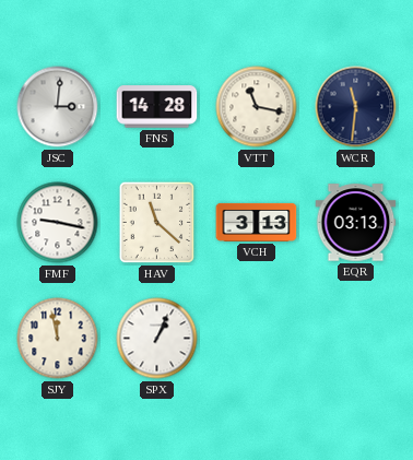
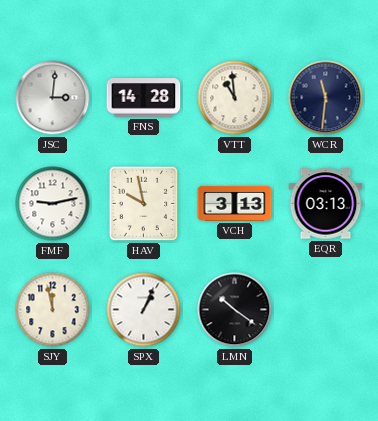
VTT: 11:17 -> 10:59
FMF: 9:17 -> 9:13
HAV: 11:22 -> 9:58
LMN: none -> 10:21
